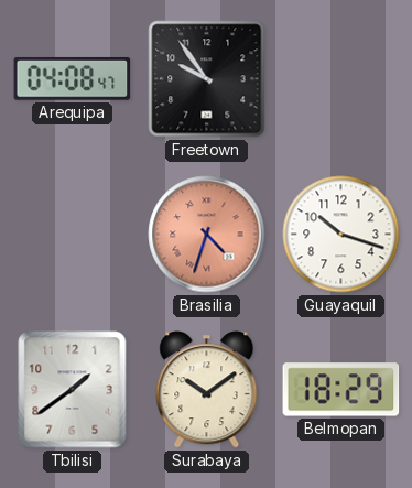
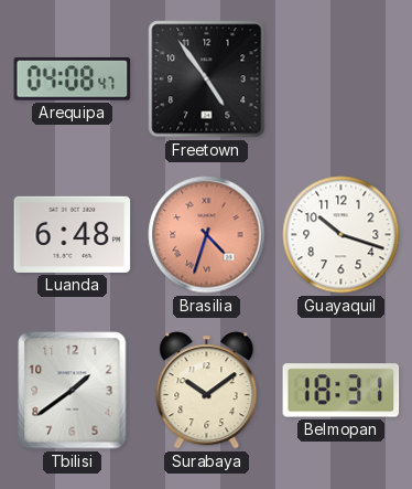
Freetown: 9:54 -> 4:54
Luanda: none -> 6:48
Belmopan: 18:29 -> 18:31
